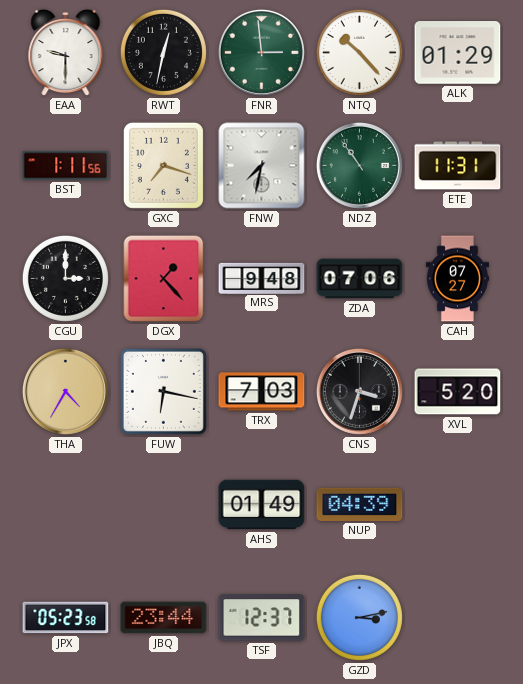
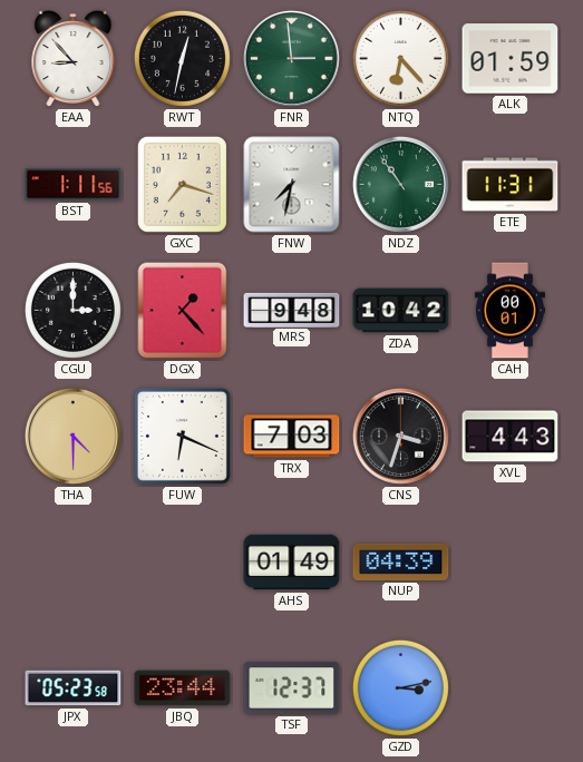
EAA: 9:30 -> 8:53
NTQ: 10:23 -> 6:23
ALK: 01:29 -> 01:59
ZDA: 07:06 -> 10:42
CAH: 07:27 -> 00:01
THA: 4:35 -> 4:30
FUW: 6:17 -> 6:19
XVL: 5:20 -> 4:43
